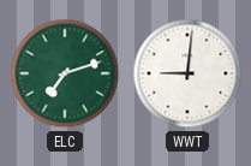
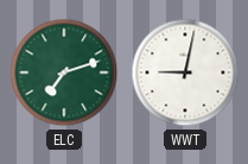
WWT: 9:01 -> 9:02
